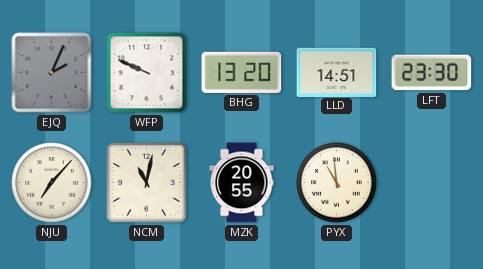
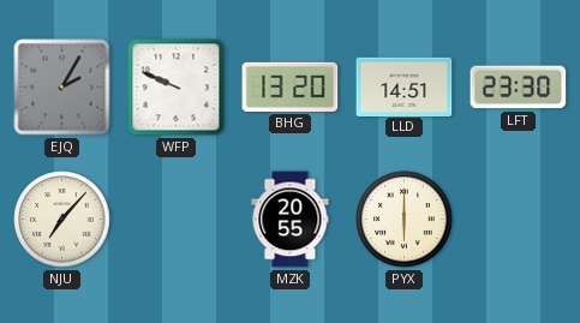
EJQ: 2:04 -> 2:05
NCM: 11:02 -> none
PYX: 10:59 -> 6:00
